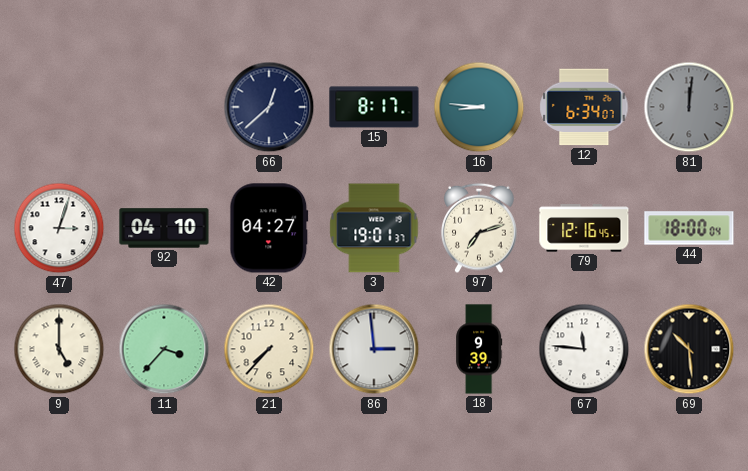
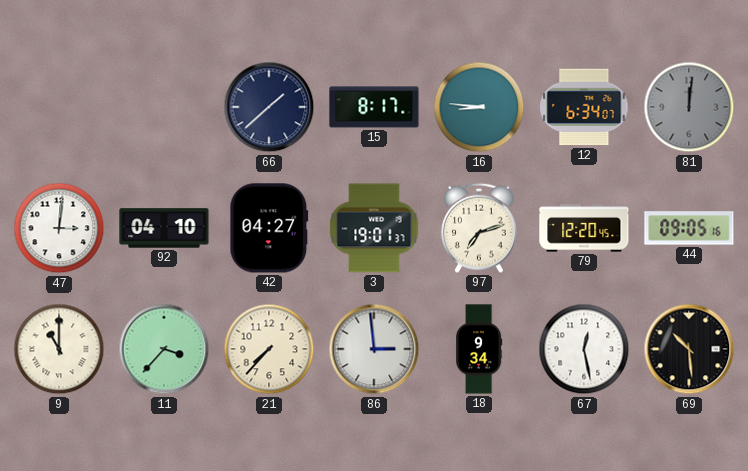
66: 12:38 -> 1:38
47: 3:03 -> 3:01
79: 12:16 -> 12:20
44: 18:00 -> 09:05
9: 5:00 -> 11:00
18: 9:39 -> 9:34
67: 11:46 -> 12:28
